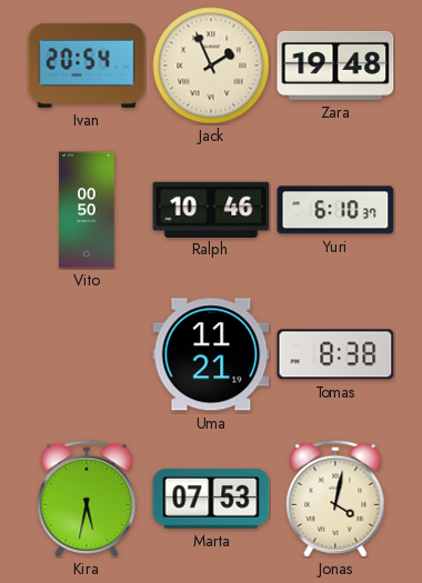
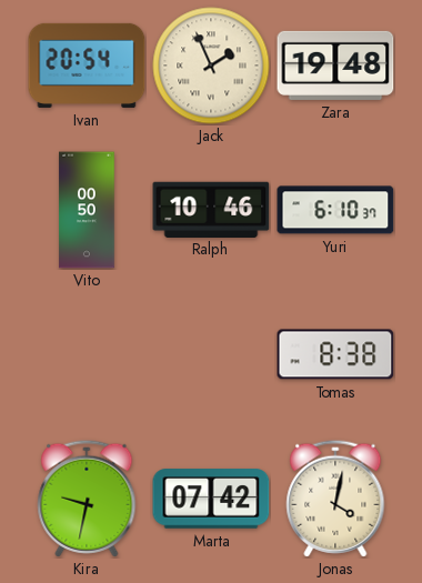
Uma: 11:21 -> none
Kira: 5:32 -> 9:32
Marta: 07:53 -> 07:42
